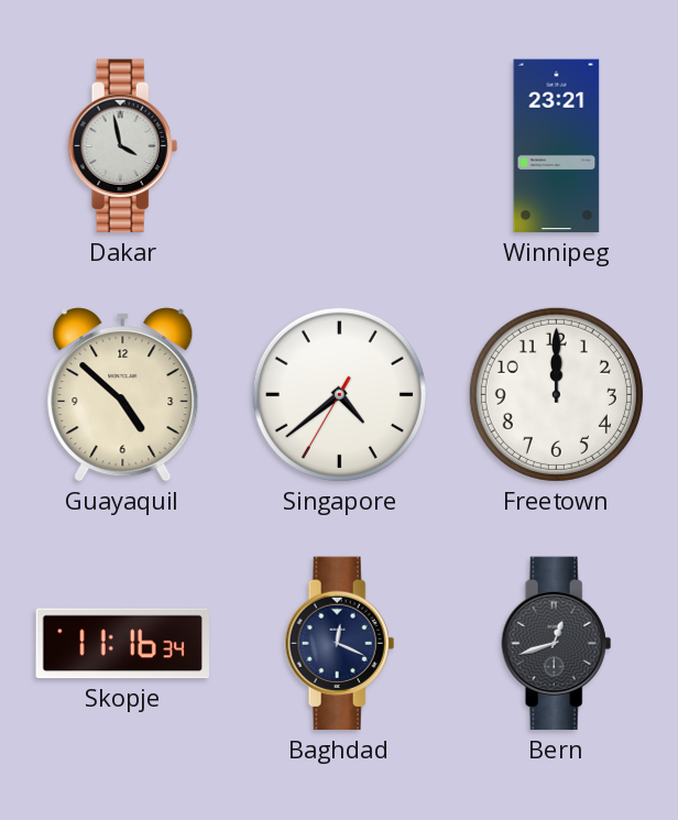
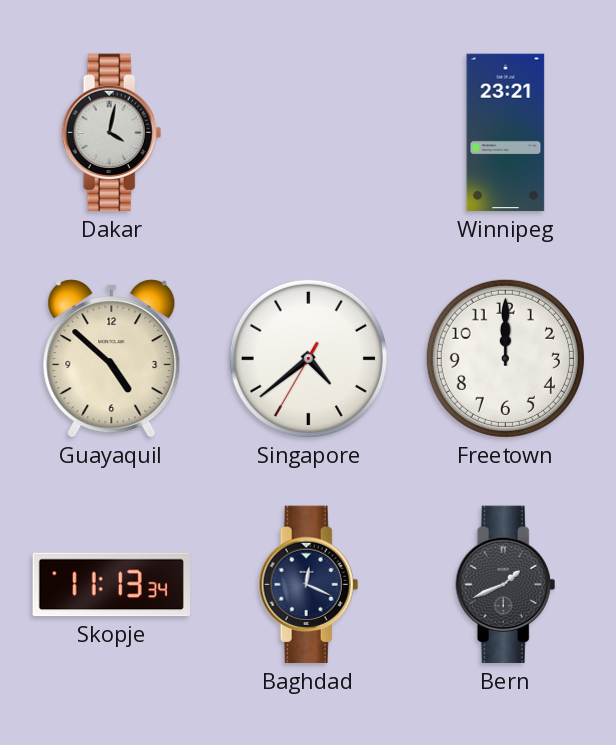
Dakar: 3:58 -> 4:02
Skopje: 11:16 -> 11:13
Bern: 12:42 -> 1:41
